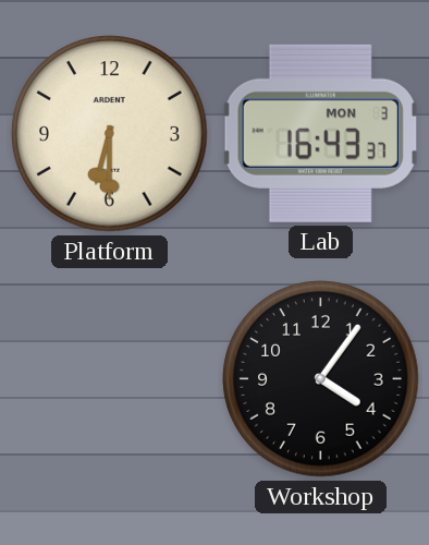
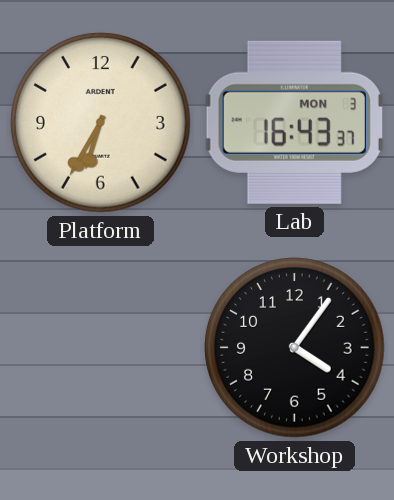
Platform: 6:30 -> 6:35
